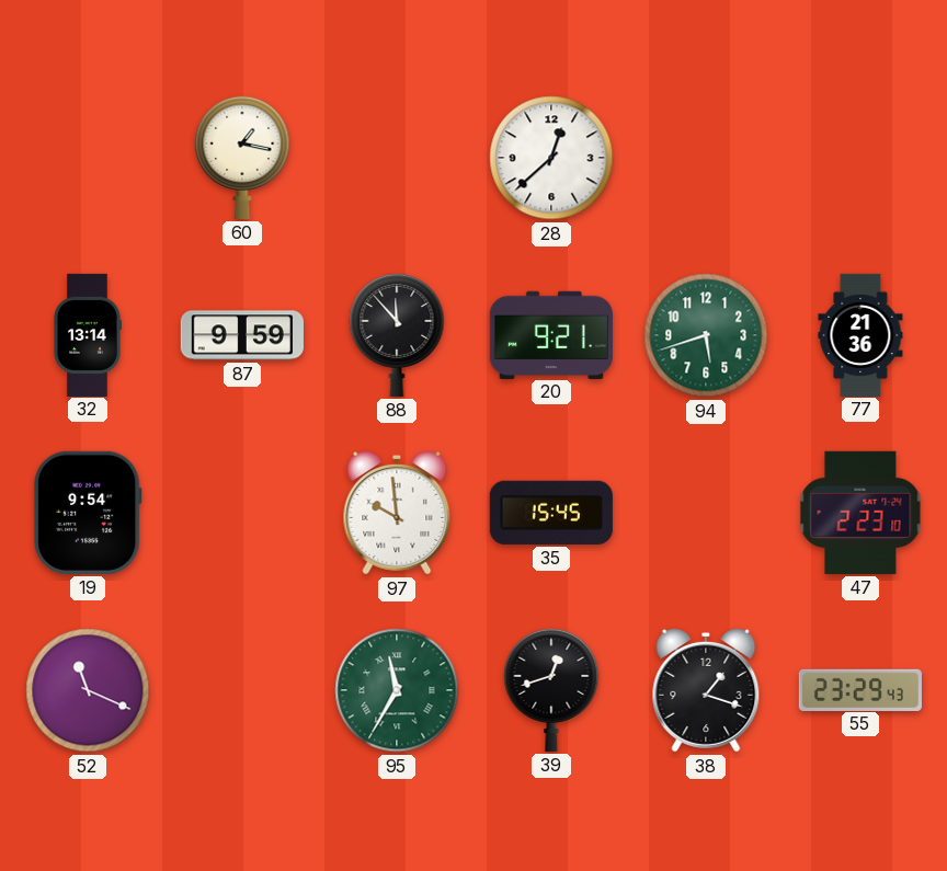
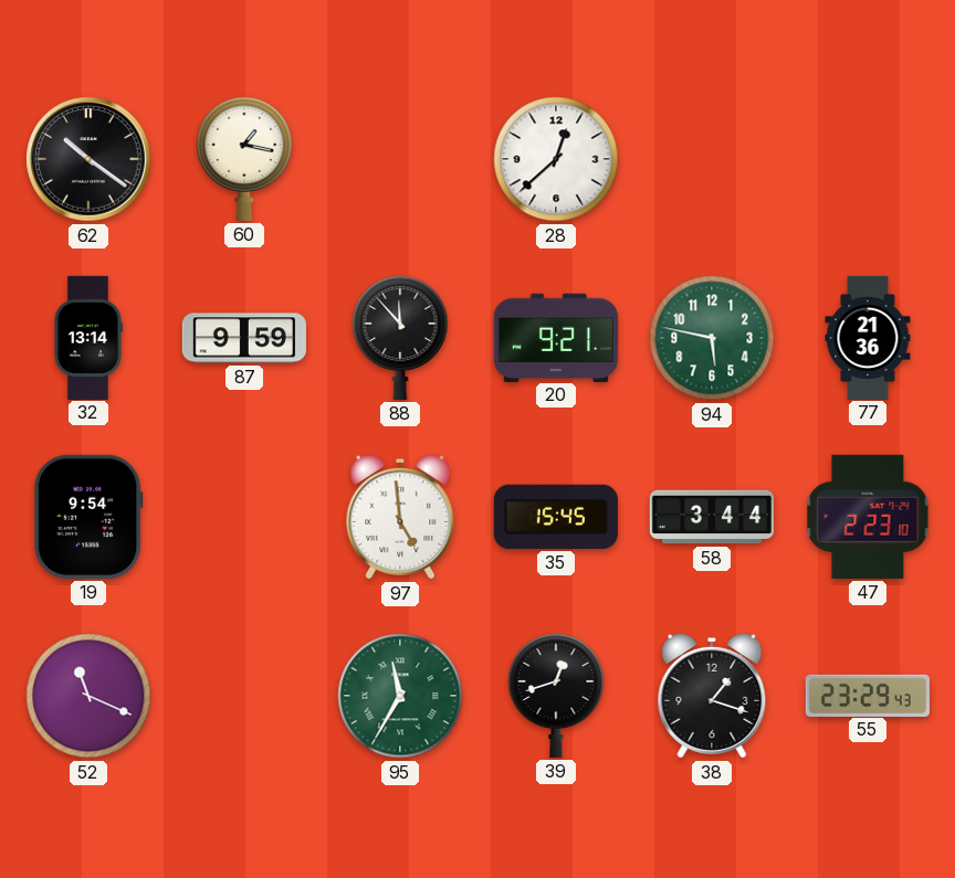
62: none -> 10:21
94: 5:42 -> 5:47
97: 9:59 -> 4:59
58: none -> 3:44
